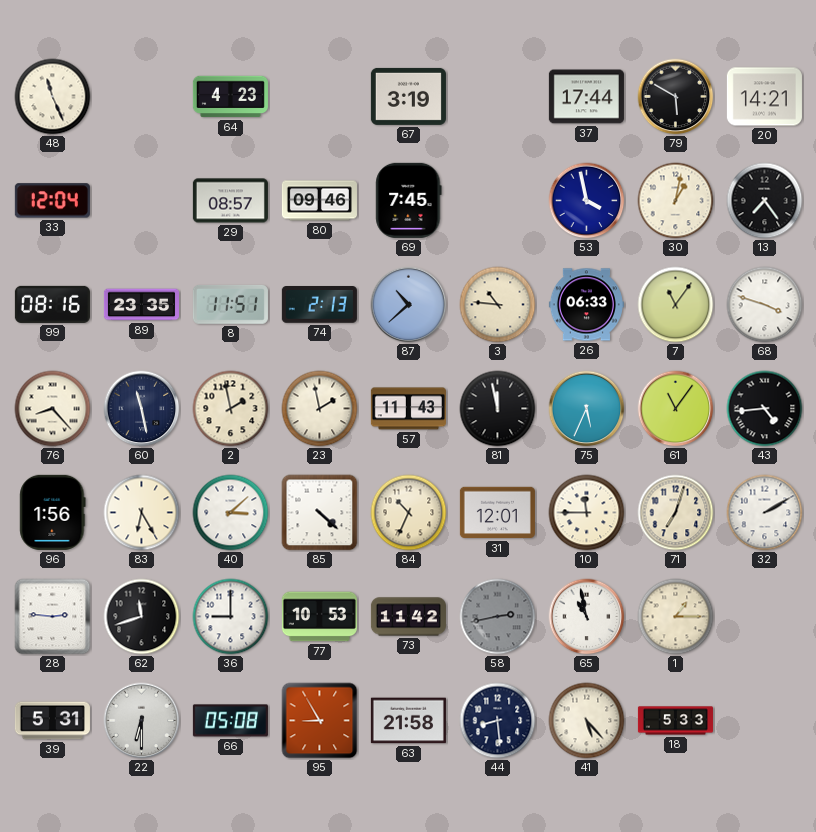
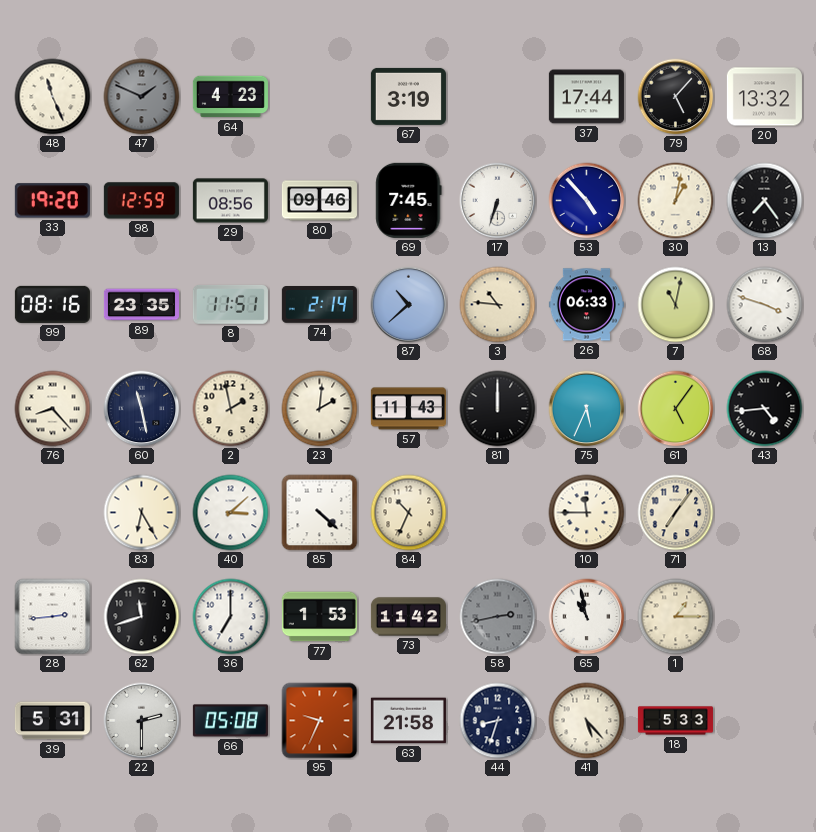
47: none -> 1:49
79: 5:50 -> 5:07
20: 14:21 -> 13:32
33: 12:04 -> 19:20
98: none -> 12:59
29: 08:57 -> 08:56
17: none -> 6:33
53: 3:58 -> 4:53
74: 2:13 -> 2:14
7: 11:06 -> 11:02
23: 1:58 -> 2:01
81: 11:58 -> 12:00
61: 11:06 -> 5:06
96: 1:56 -> none
31: 12:01 -> none
71: 7:03 -> 7:06
32: 2:10 -> none
28: 2:46 -> 2:44
36: 9:00 -> 7:00
77: 10:53 -> 1:53
22: 6:30 -> 2:30
95: 8:55 -> 9:34
44: 8:29 -> 8:33
